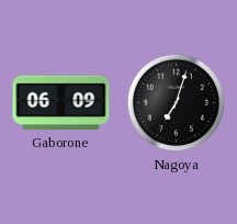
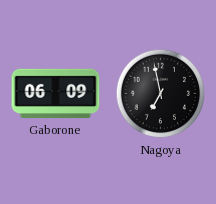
Nagoya: 7:03 -> 6:58
